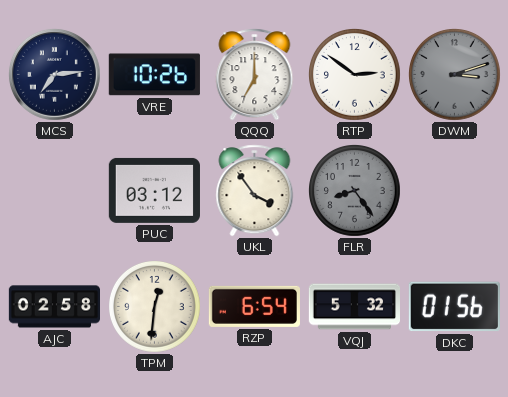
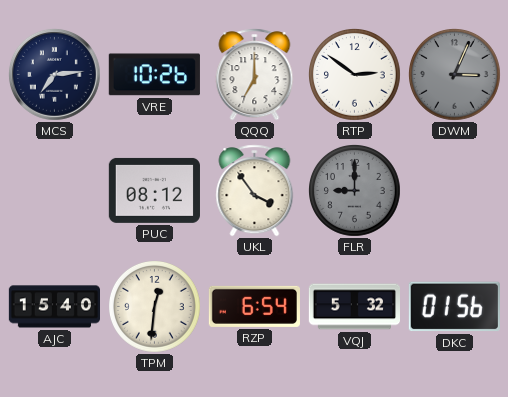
DWM: 3:12 -> 3:04
PUC: 03:12 -> 08:12
FLR: 8:24 -> 9:00
AJC: 02:58 -> 15:40
